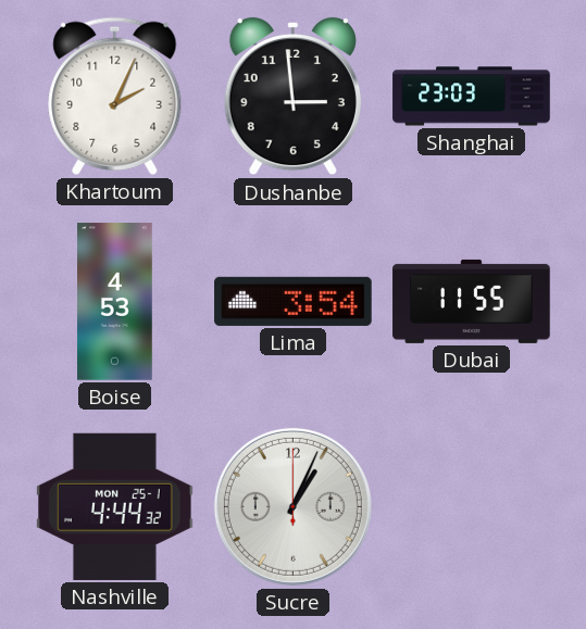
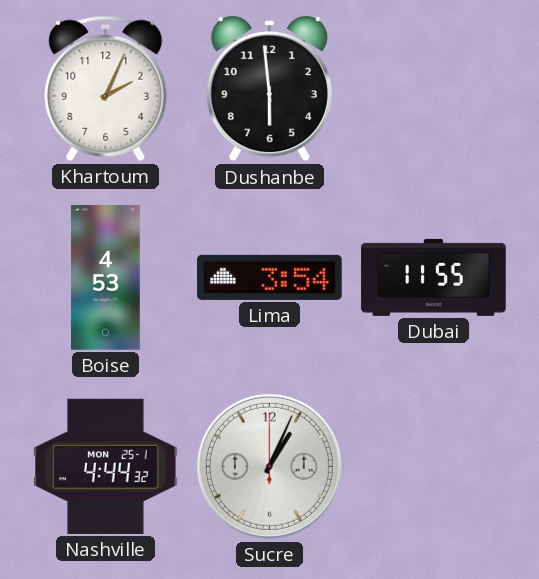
Dushanbe: 2:59 -> 5:59
Shanghai: 23:03 -> none
